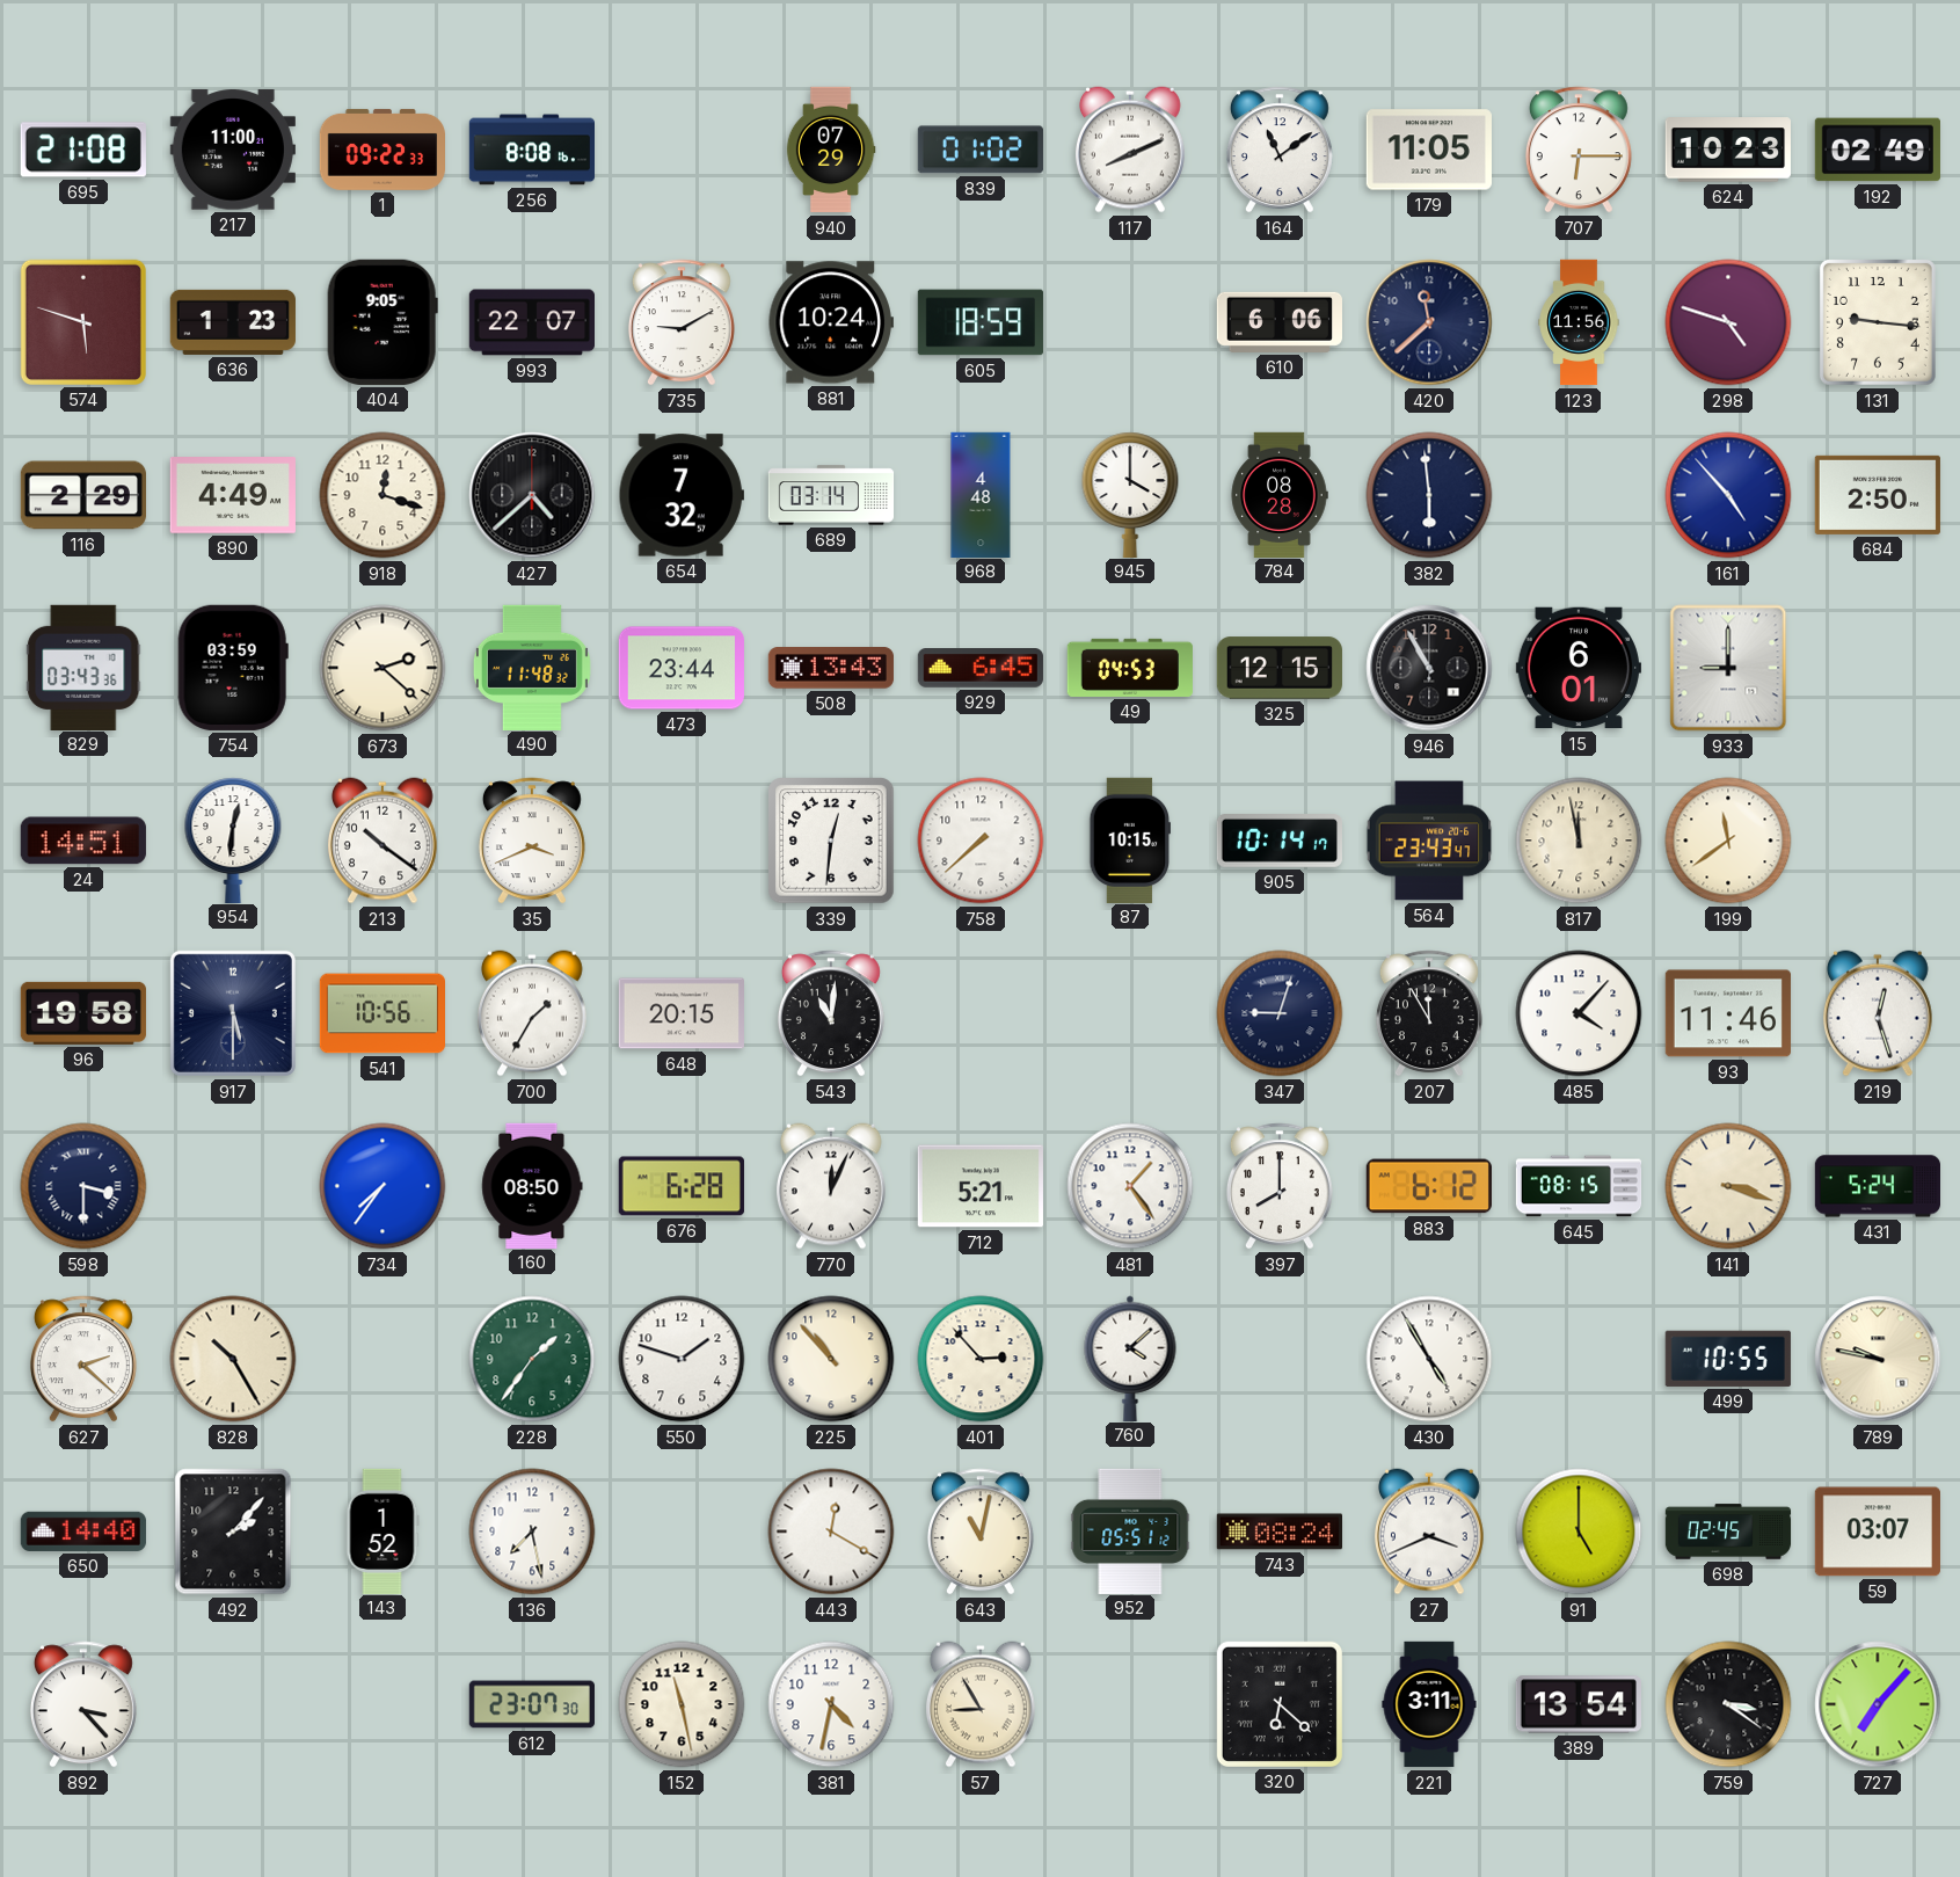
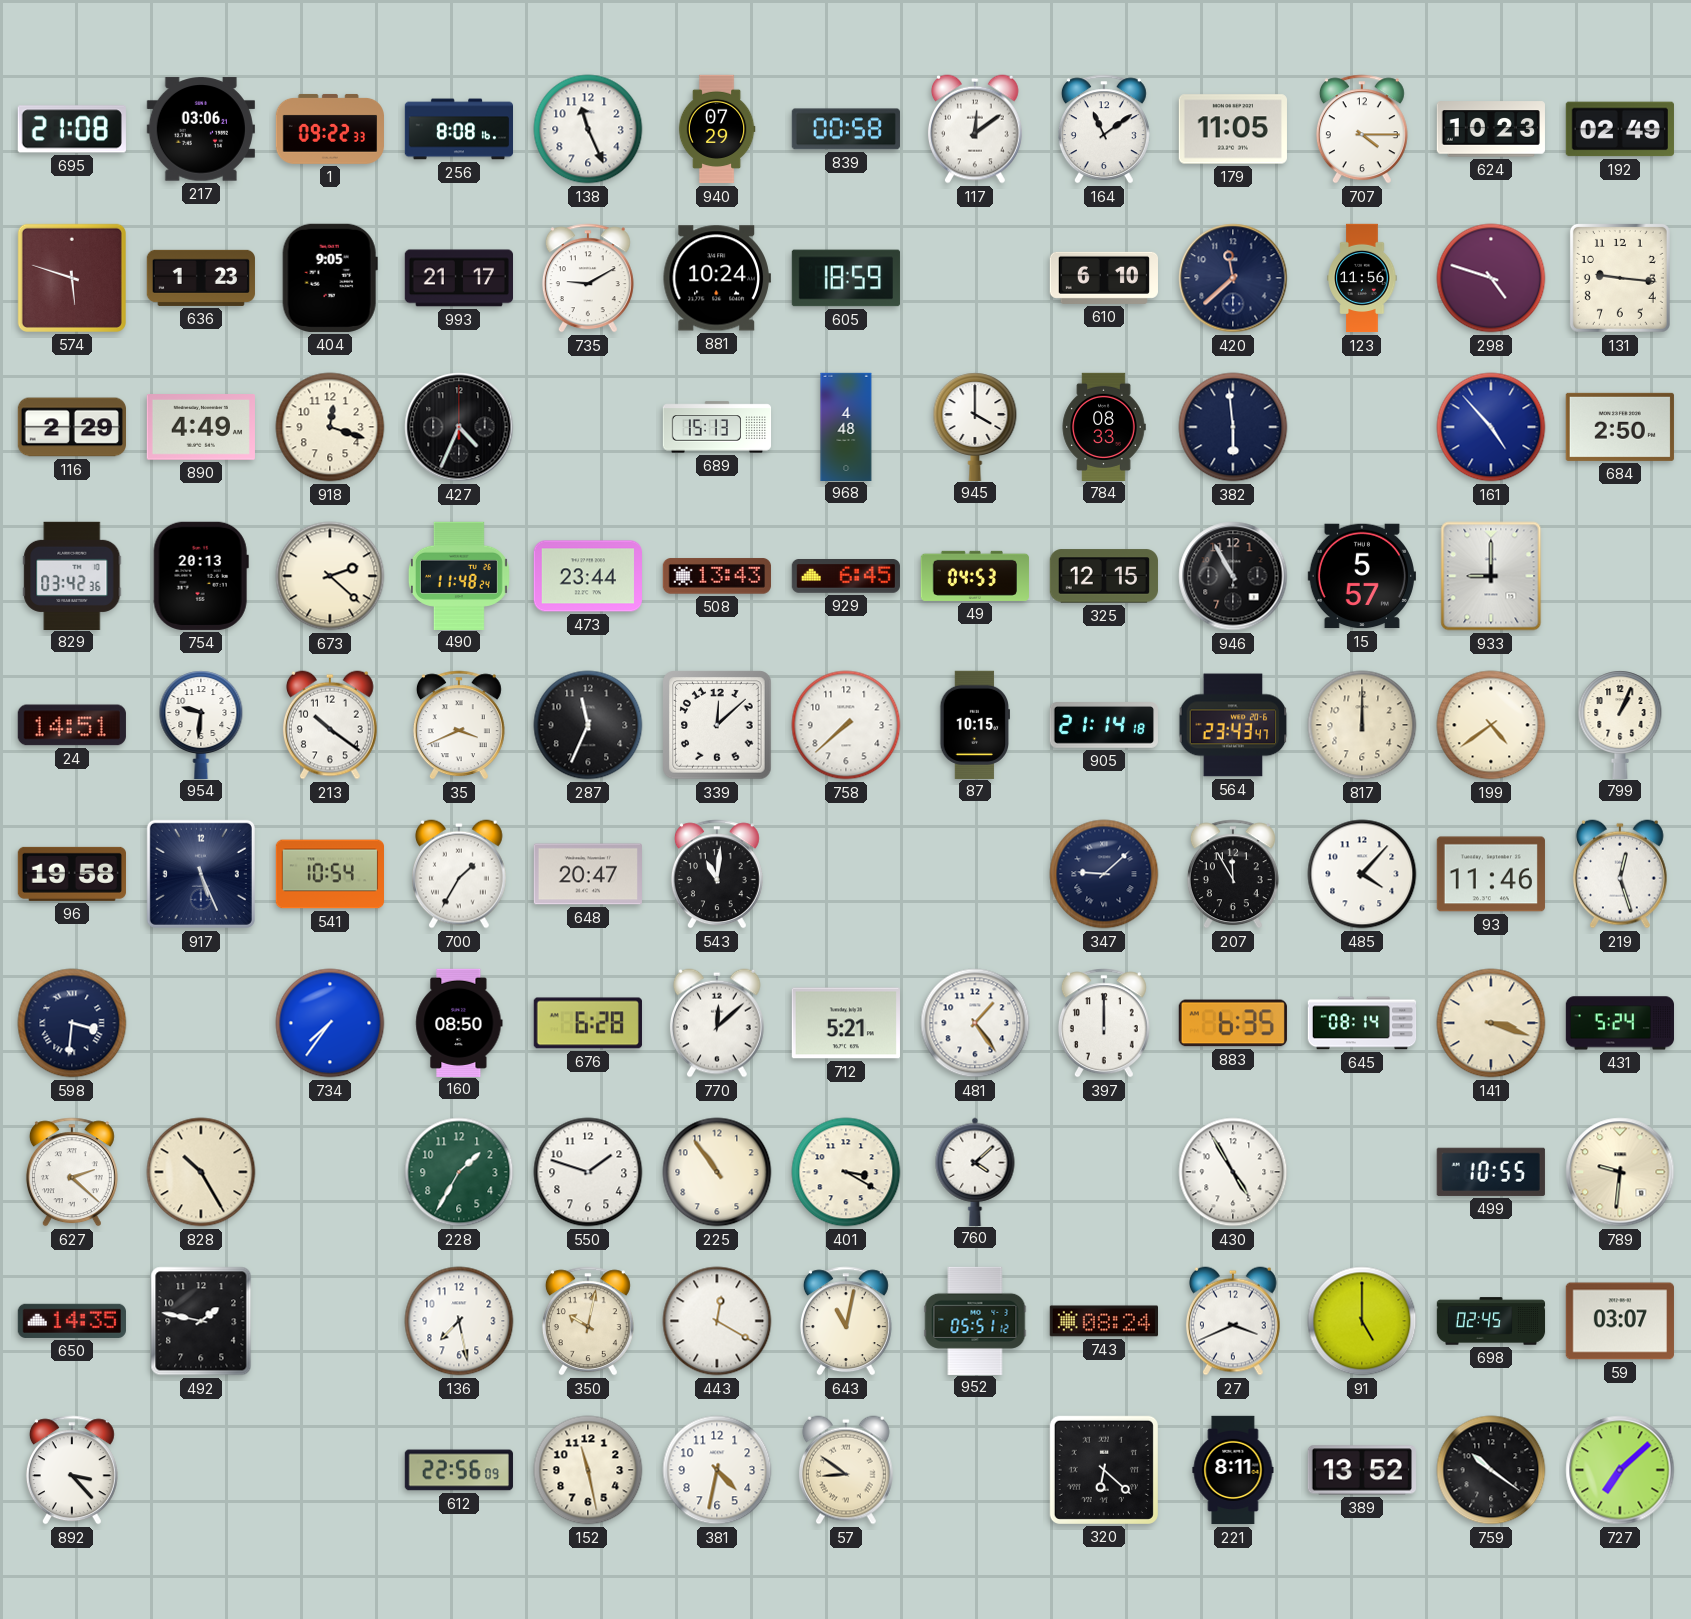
217: 11:00 -> 03:06
138: none -> 11:26
839: 01:02 -> 00:58
117: 8:11 -> 12:09
707: 6:15 -> 4:15
993: 22:07 -> 21:17
610: 6:06 -> 6:10
427: 4:38 -> 4:34
654: 7:32 -> none
689: 03:14 -> 15:13
784: 08:28 -> 08:33
829: 03:43 -> 03:42
754: 03:59 -> 20:13
490: 11:48:32 -> 11:48:24
15: 6:01 -> 5:57
954: 12:31 -> 9:31
287: none -> 11:34
339: 12:31 -> 12:08
905: 10:14 -> 21:14
817: 11:58 -> 12:00
199: 11:39 -> 4:39
799: none -> 1:04
917: 5:30 -> 5:26
541: 10:56 -> 10:54
648: 20:15 -> 20:47
347: 9:03 -> 9:08
598: 3:30 -> 3:31
770: 12:04 -> 12:08
397: 8:00 -> 12:00
883: 6:12 -> 6:35
645: 08:15 -> 08:14
228: 1:36 -> 1:35
225: 10:53 -> 10:54
401: 2:53 -> 3:20
789: 9:47 -> 9:31
650: 14:40 -> 14:35
492: 2:07 -> 1:47
143: 1:52 -> none
350: none -> 10:02
612: 23:07 -> 22:56
57: 8:55 -> 8:51
221: 3:11 -> 8:11
389: 13:54 -> 13:52
759: 3:21 -> 10:21
727: 7:07 -> 7:08
